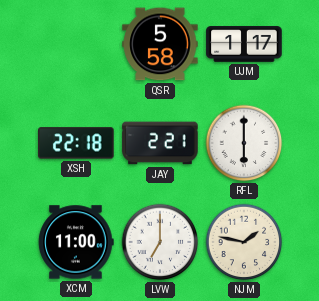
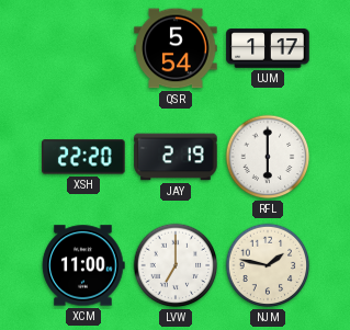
QSR: 5:58 -> 5:54
XSH: 22:18 -> 22:20
JAY: 2:21 -> 2:19
